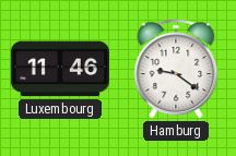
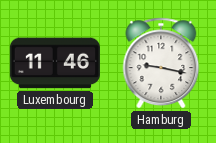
Hamburg: 9:21 -> 9:17
